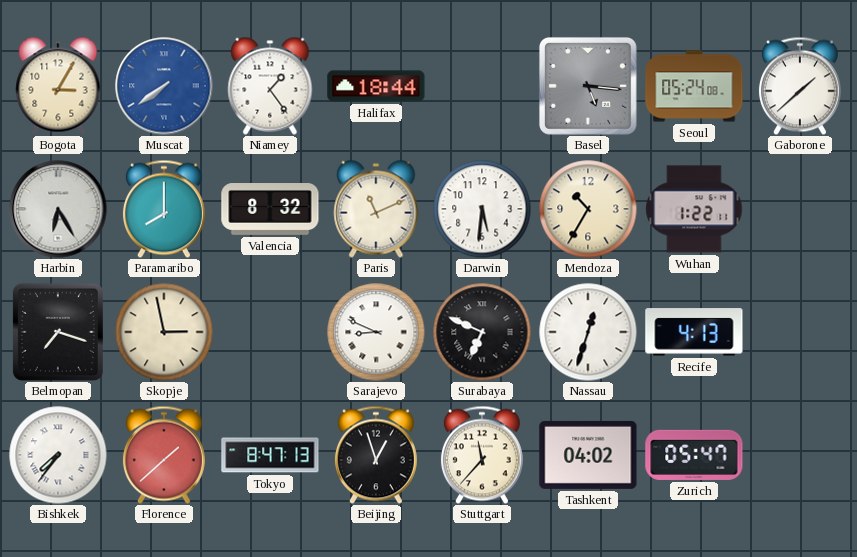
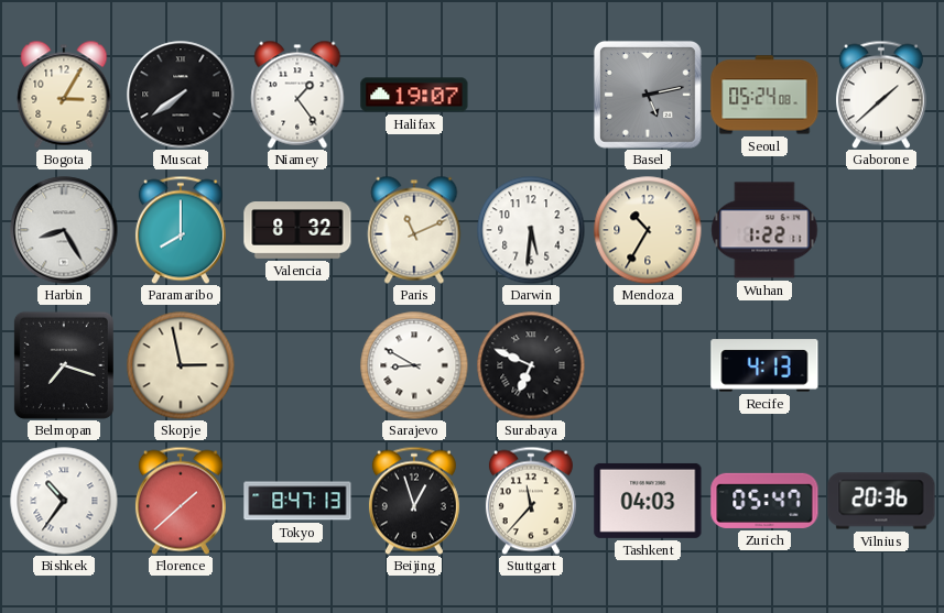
Muscat dial: blue -> black
Halifax: 18:44 -> 19:07
Basel: 5:16 -> 5:13
Harbin: 6:25 -> 8:25
Sarajevo: 8:49 -> 8:50
Nassau: 12:33 -> none
Bishkek: 7:36 -> 10:36
Tashkent: 04:02 -> 04:03
Vilnius: none -> 20:36
